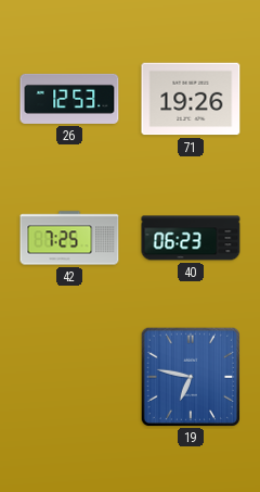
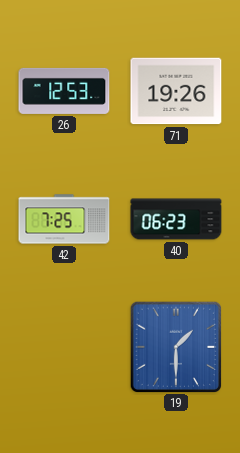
19: 6:47 -> 1:30
